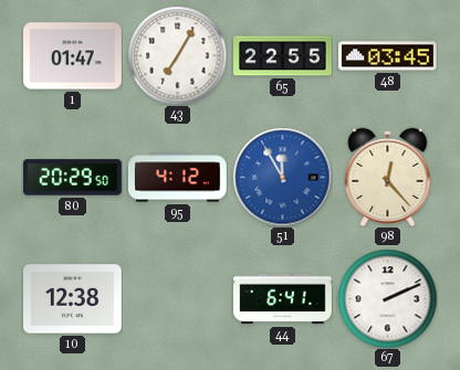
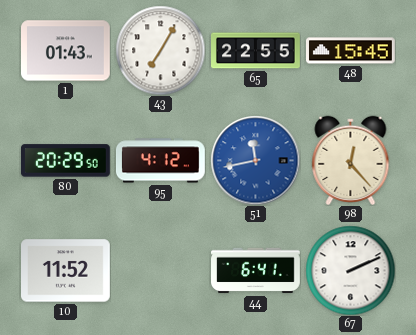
1: 01:47 -> 01:43
48: 03:45 -> 15:45
51: 11:55 -> 11:43
10: 12:38 -> 11:52
